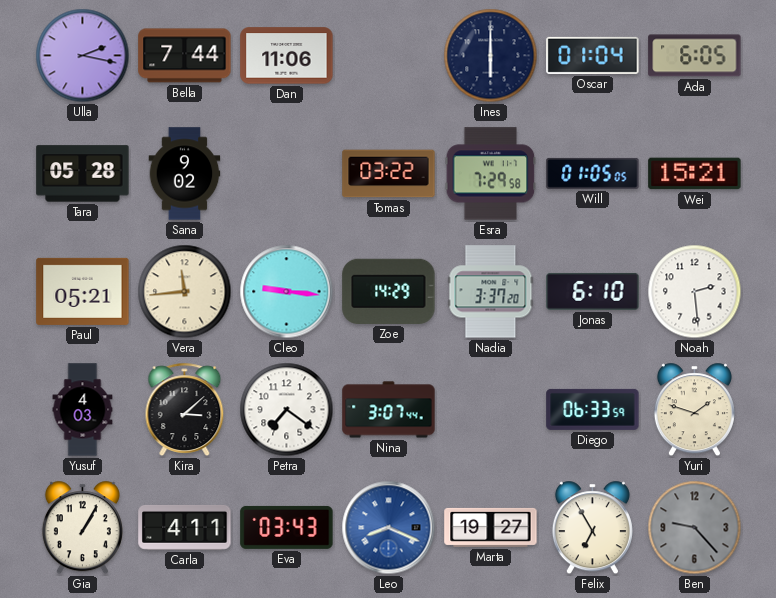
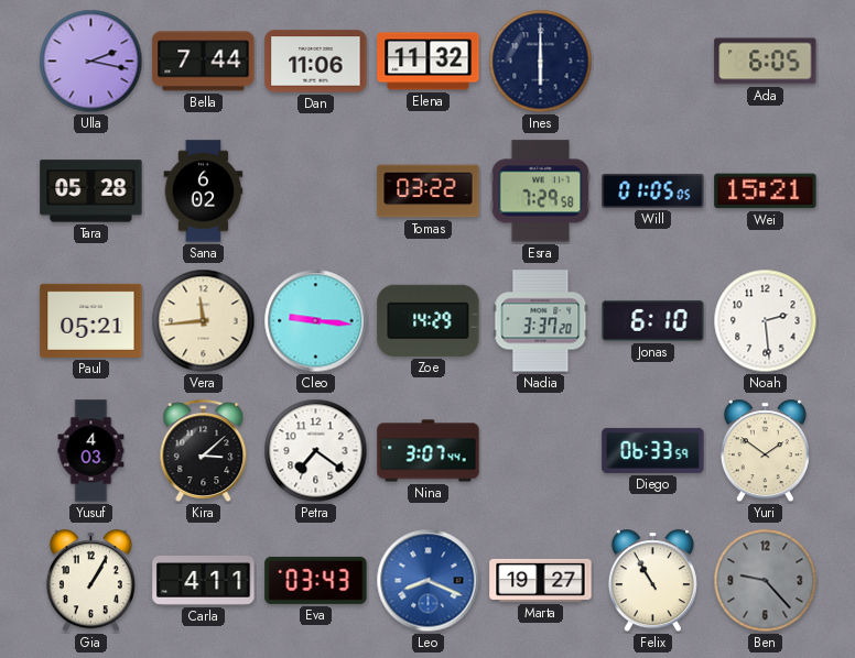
Elena: none -> 11:32
Oscar: 01:04 -> none
Sana: 9:02 -> 6:02
Yuri: 1:48 -> 1:51
Felix: 6:55 -> 10:55
